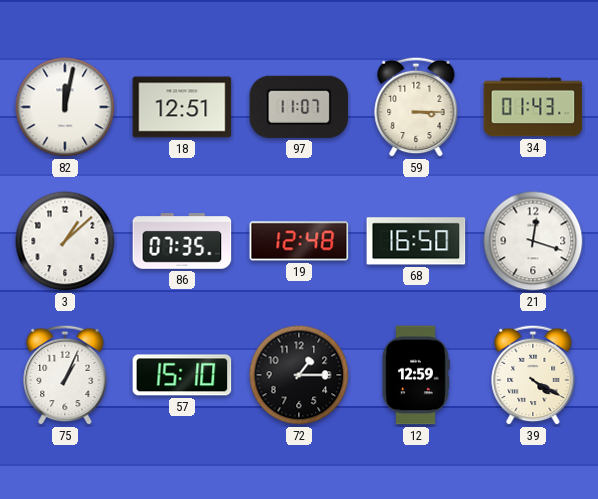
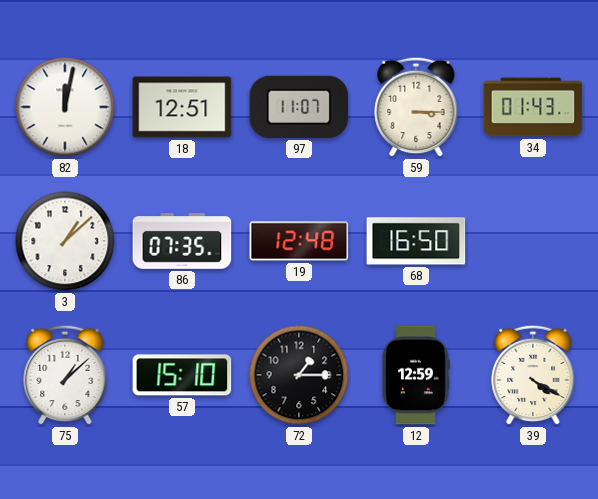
21: 12:18 -> none
75: 1:04 -> 1:08
